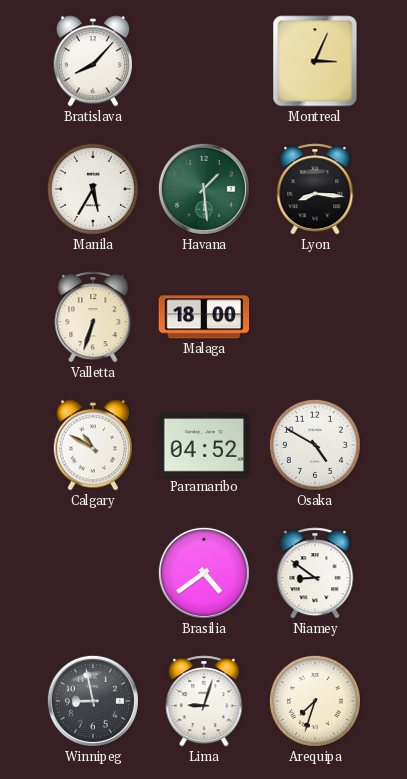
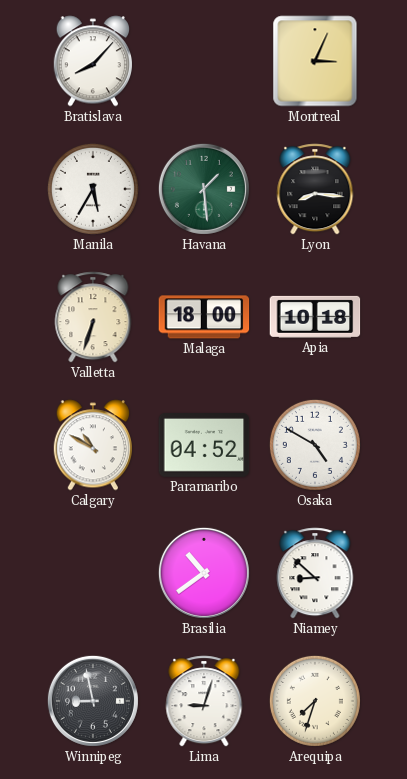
Apia: none -> 10:18
Brasilia: 4:39 -> 10:39
Niamey: 8:51 -> 8:52
